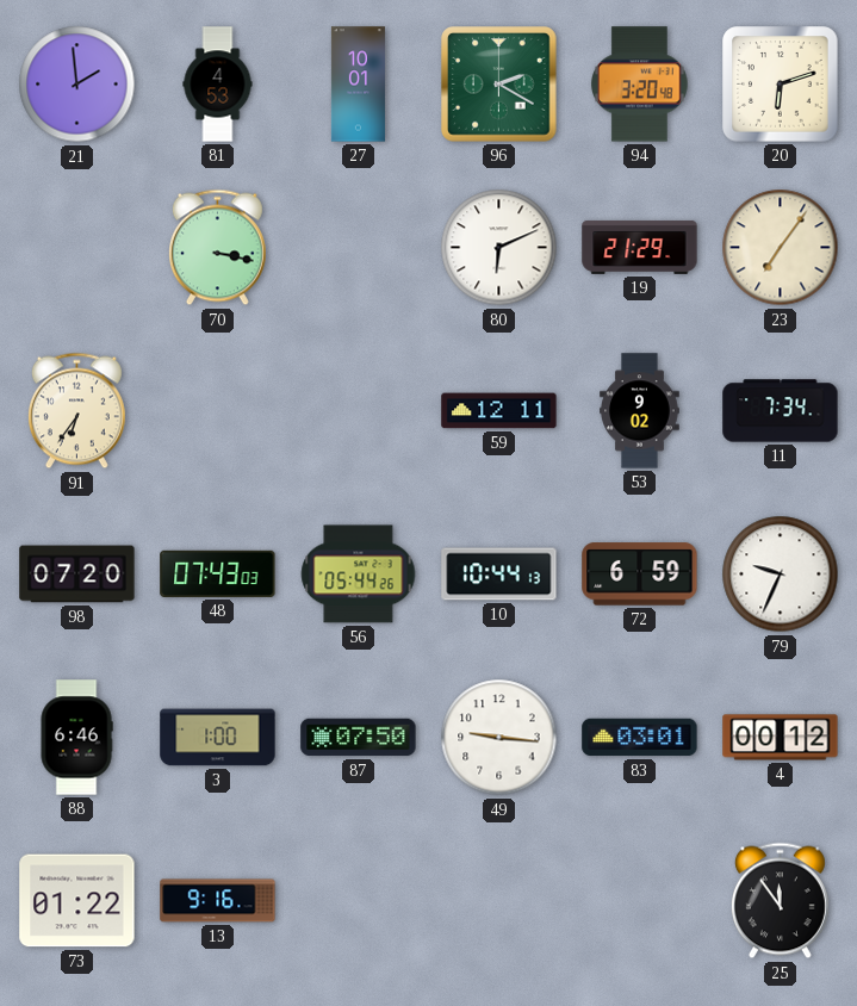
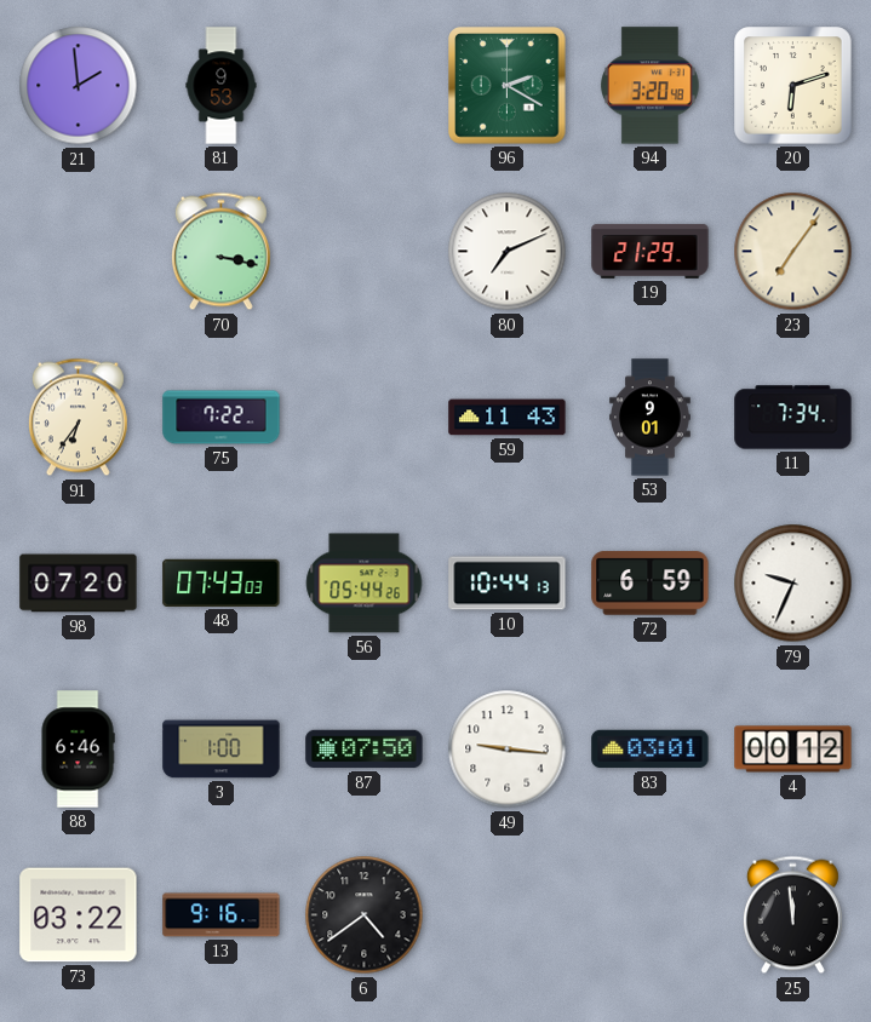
81: 4:53 -> 9:53
27: 10:01 -> none
80: 6:11 -> 7:11
75: none -> 7:22
59: 12:11 -> 11:43
53: 9:02 -> 9:01
73: 01:22 -> 03:22
6: none -> 4:39
25: 11:54 -> 11:59
